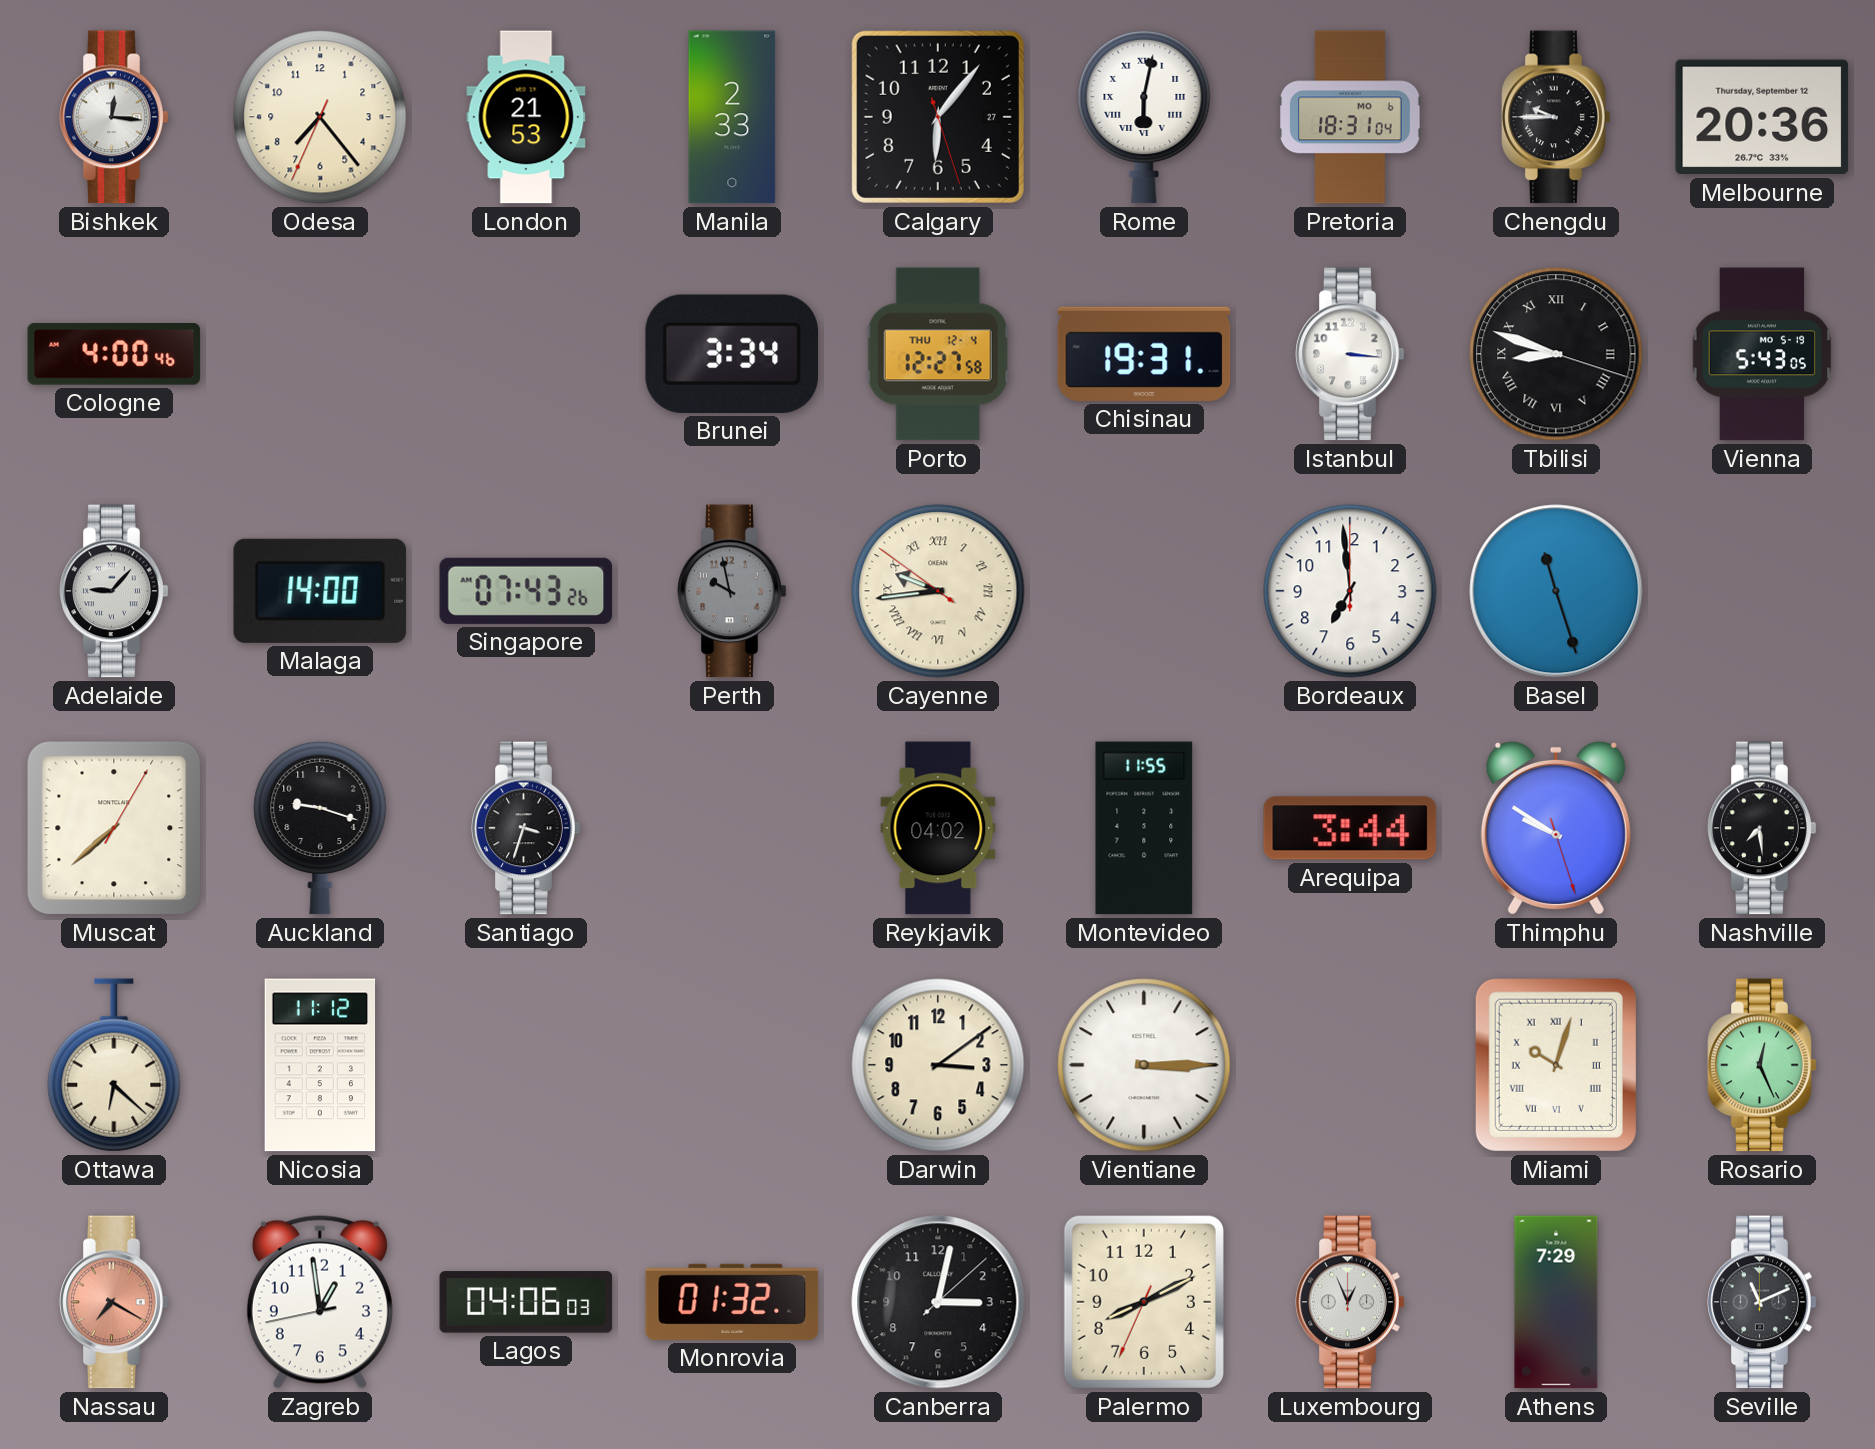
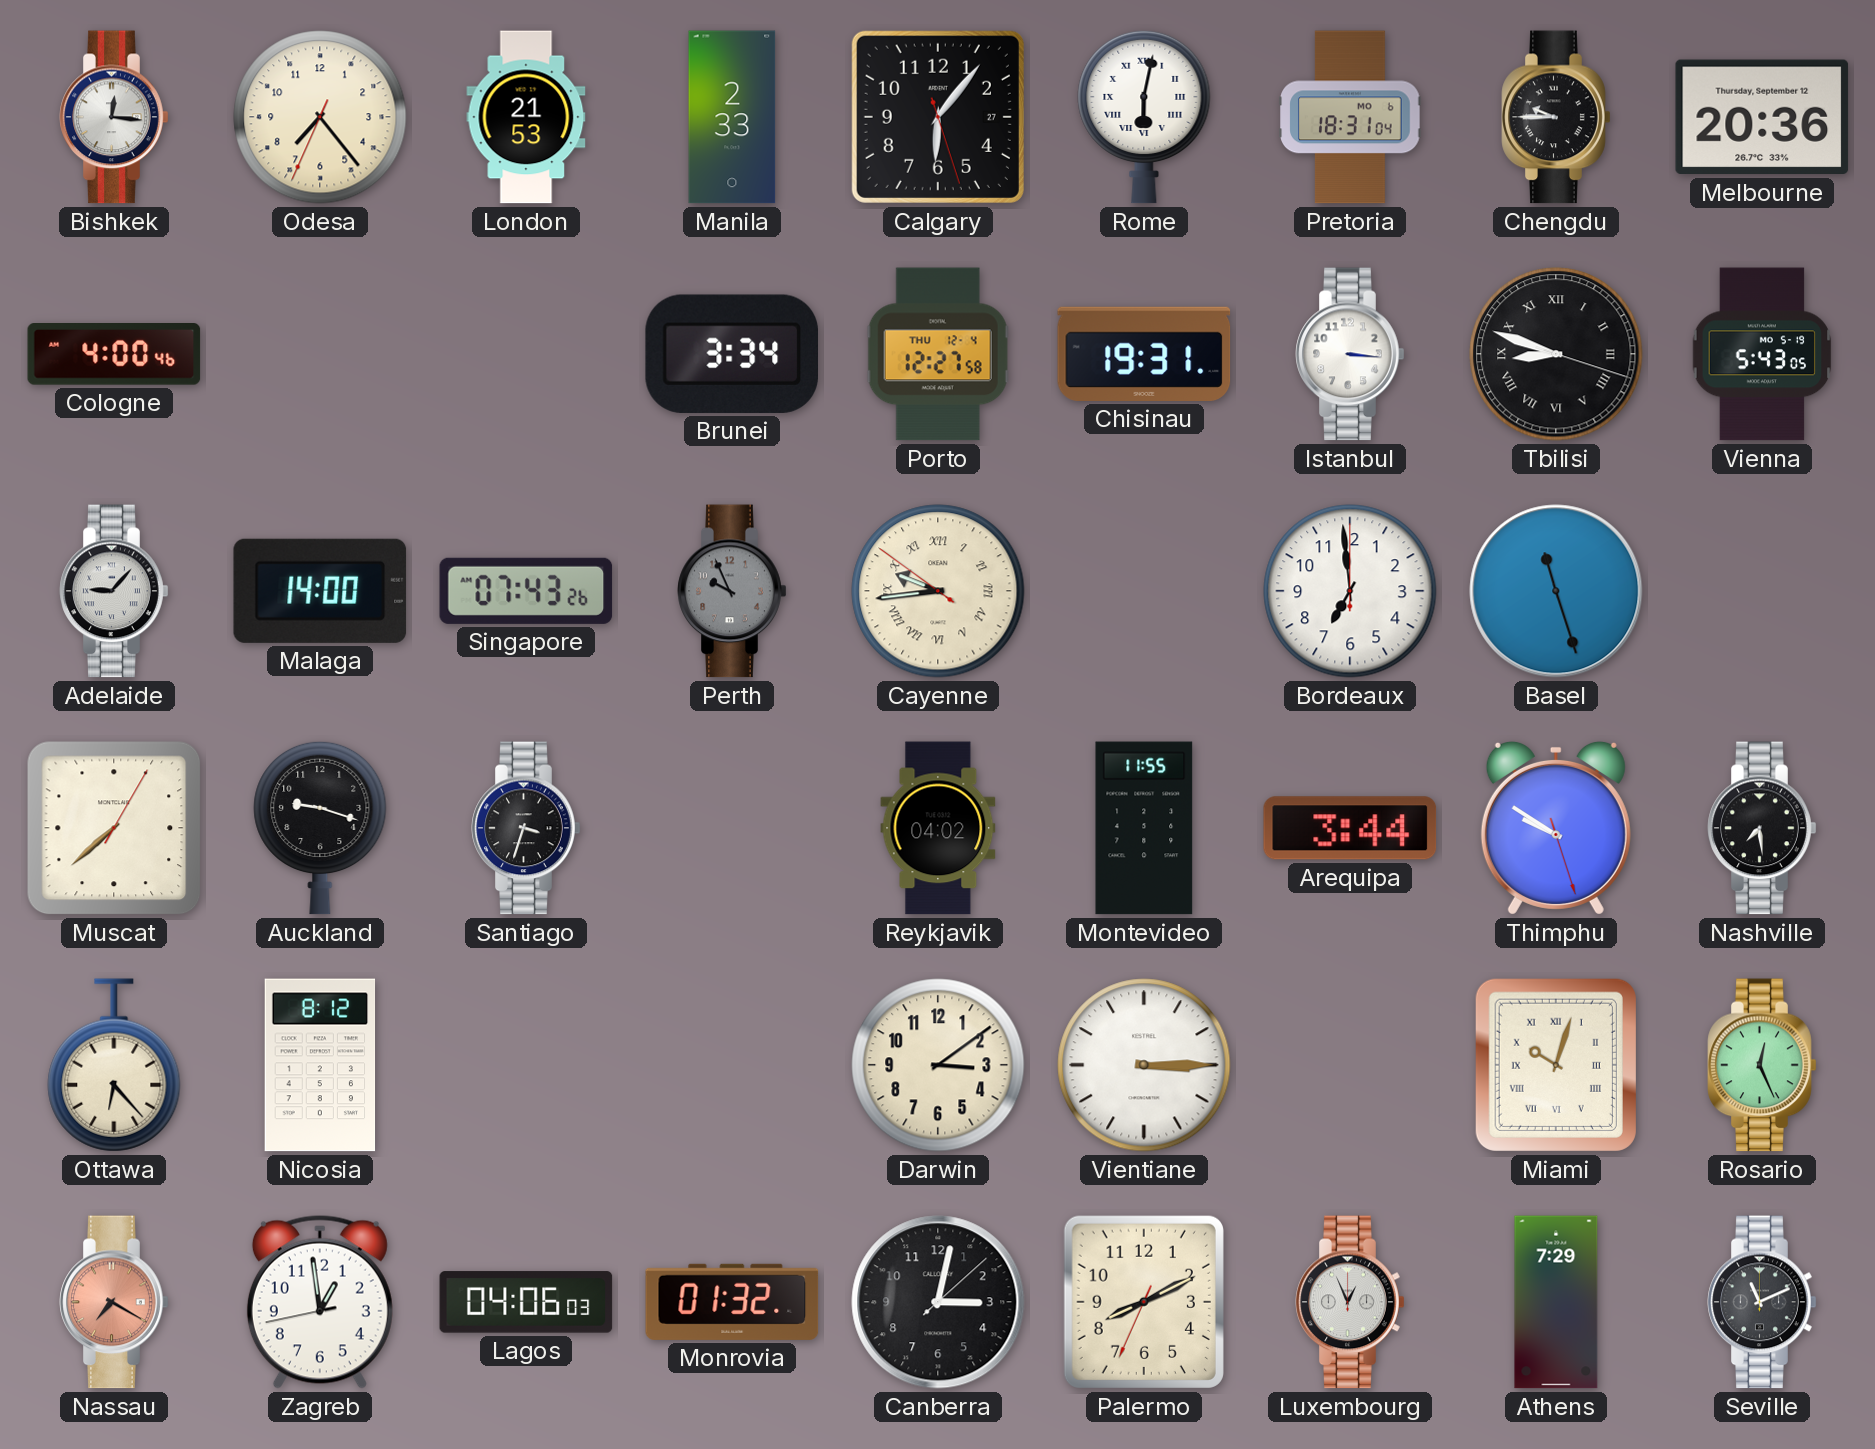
Perth: 9:58 -> 9:56
Ottawa: 6:22 -> 6:23
Nicosia: 11:12 -> 8:12
